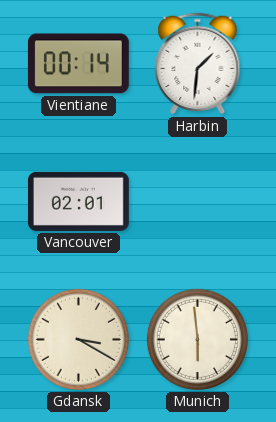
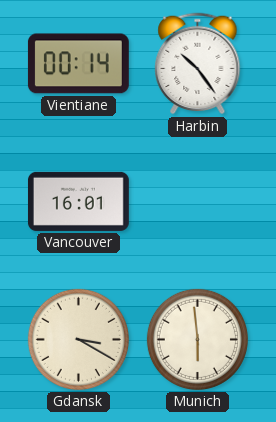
Harbin: 1:31 -> 10:24
Vancouver: 02:01 -> 16:01
